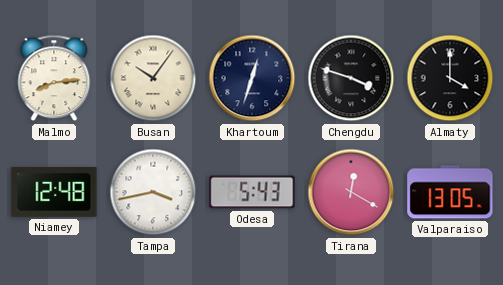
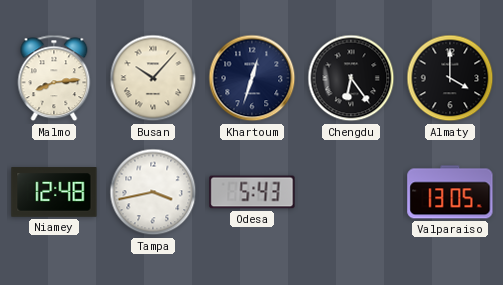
Busan: 10:06 -> 10:07
Chengdu: 3:48 -> 6:24
Tirana: 12:20 -> none
